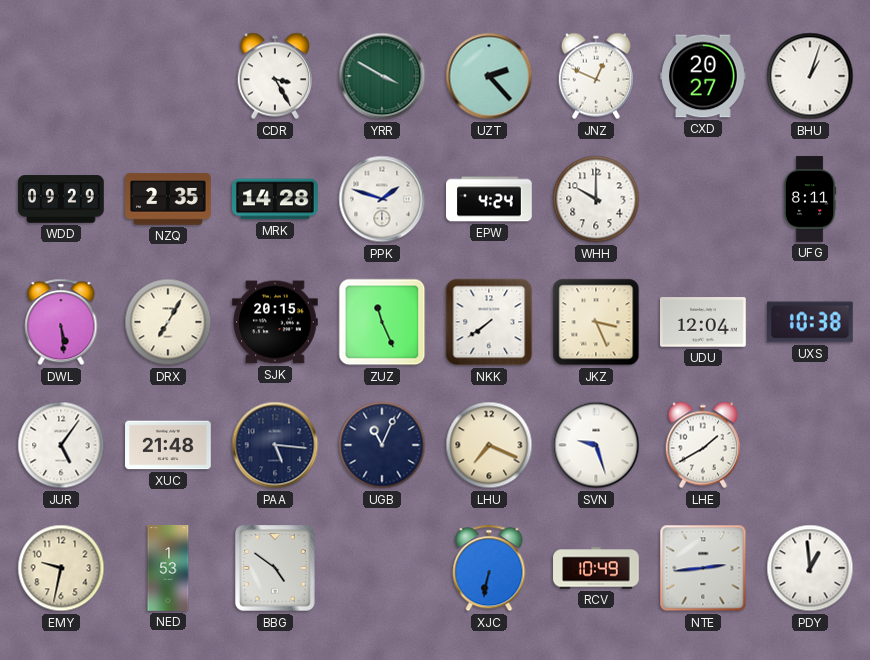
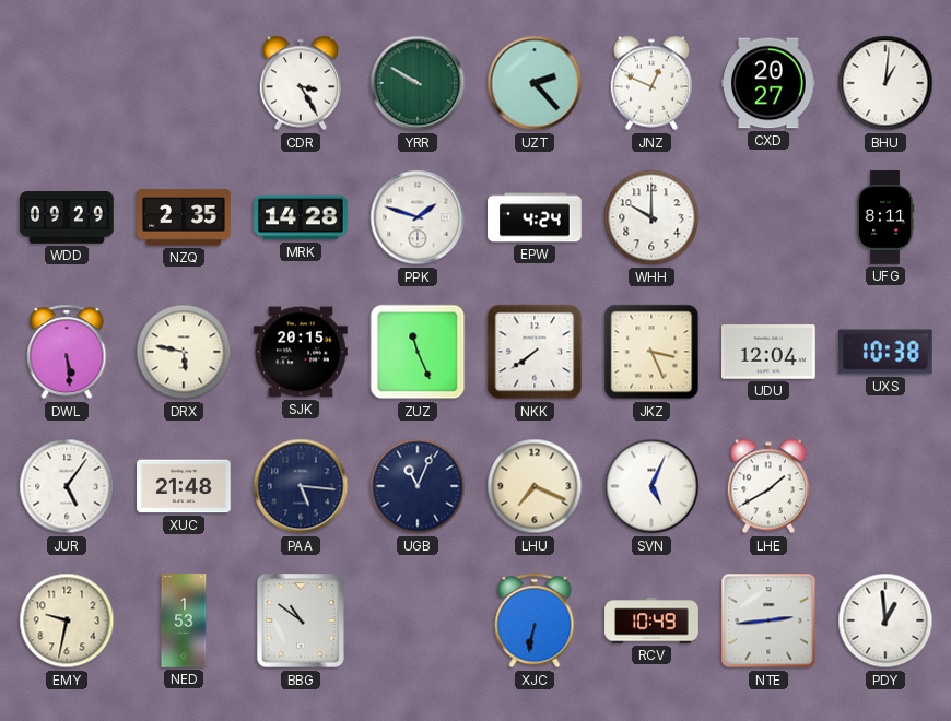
YRR: 3:50 -> 9:50
BHU: 1:03 -> 1:01
DRX: 7:05 -> 5:47
SVN: 9:27 -> 5:04
BBG: 4:51 -> 10:51
